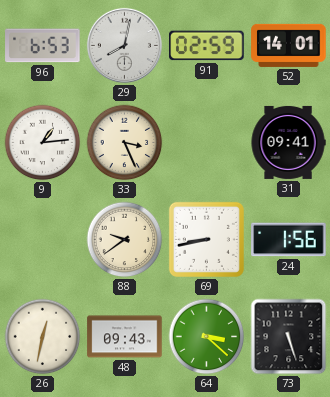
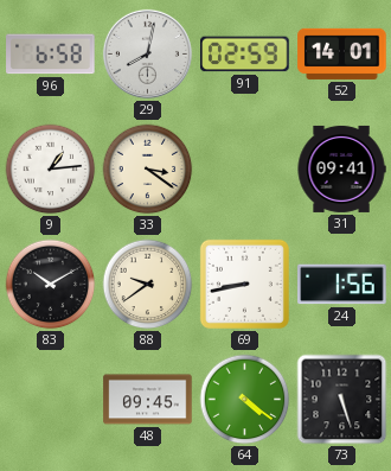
96: 6:53 -> 6:58
33: 3:26 -> 3:21
83: none -> 10:10
26: 12:32 -> none
48: 09:43 -> 09:45
64: 3:22 -> 4:21
